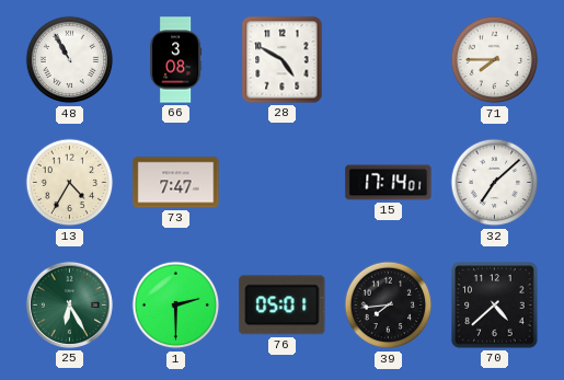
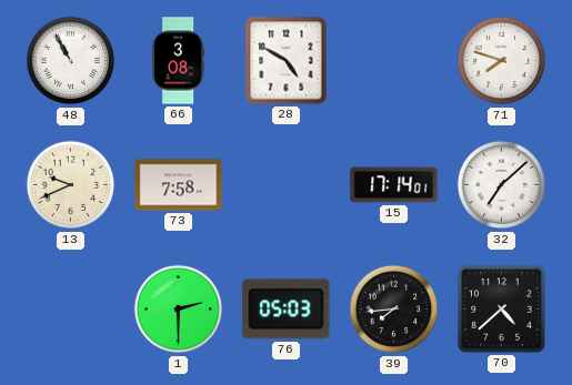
71: 7:45 -> 7:48
13: 4:35 -> 9:41
73: 7:47 -> 7:58
25: 6:25 -> none
76: 05:01 -> 05:03
